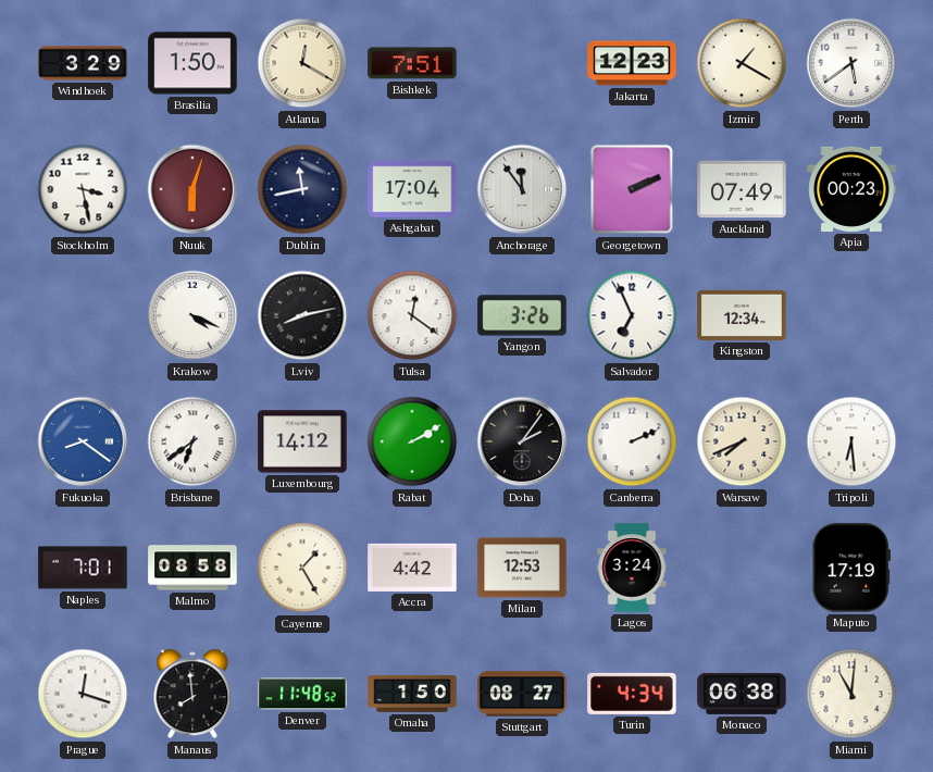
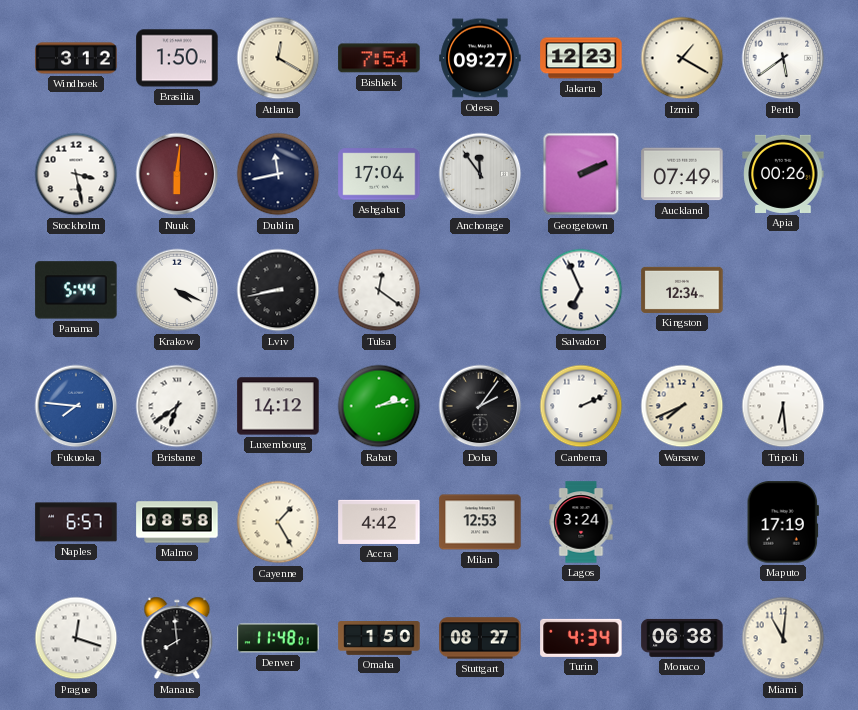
Windhoek: 3:29 -> 3:12
Bishkek: 7:51 -> 7:54
Odesa: none -> 09:27
Nuuk: 6:03 -> 6:01
Apia: 00:23 -> 00:26
Panama: none -> 5:44
Lviv: 8:13 -> 8:43
Yangon: 3:26 -> none
Fukuoka: 8:21 -> 7:46
Rabat: 2:10 -> 2:13
Naples: 7:01 -> 6:57
Denver: 11:48:52 -> 11:48:01
